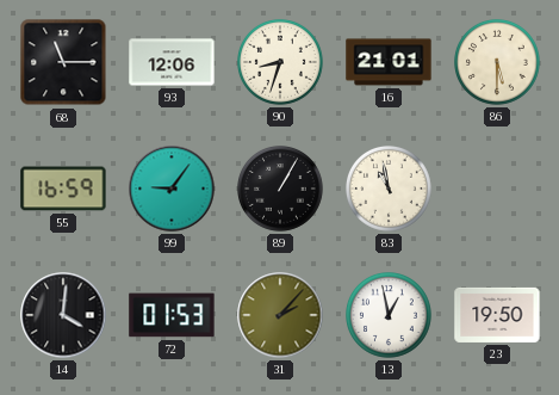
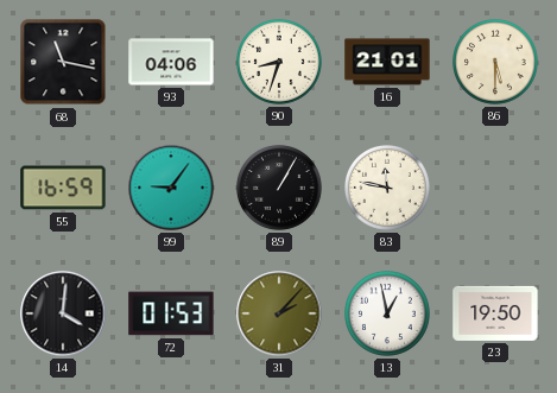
68: 11:15 -> 11:17
93: 12:06 -> 04:06
83: 10:58 -> 11:47
